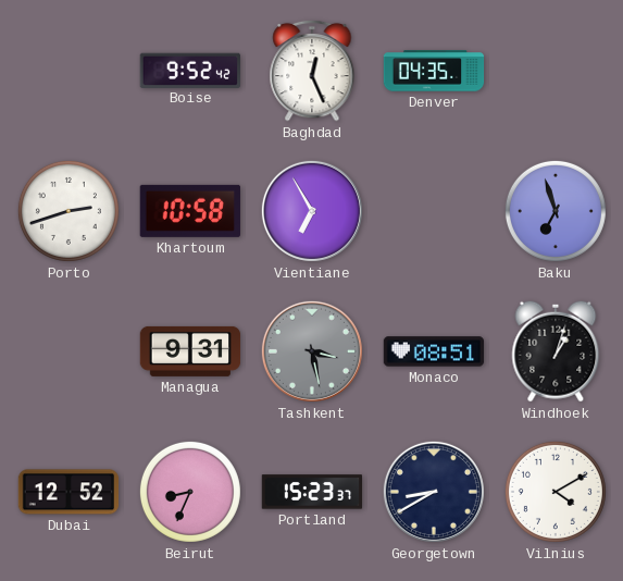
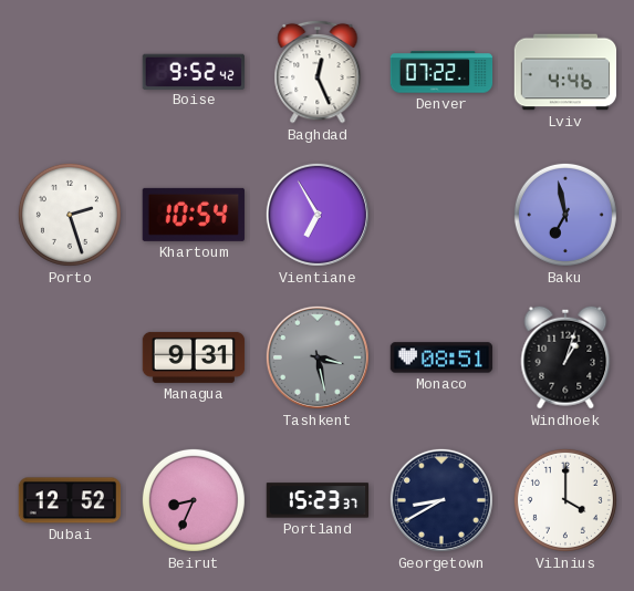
Denver: 04:35 -> 07:22
Lviv: none -> 4:46
Porto: 2:42 -> 2:27
Khartoum: 10:58 -> 10:54
Baku: 6:57 -> 6:58
Vilnius: 4:10 -> 4:00
